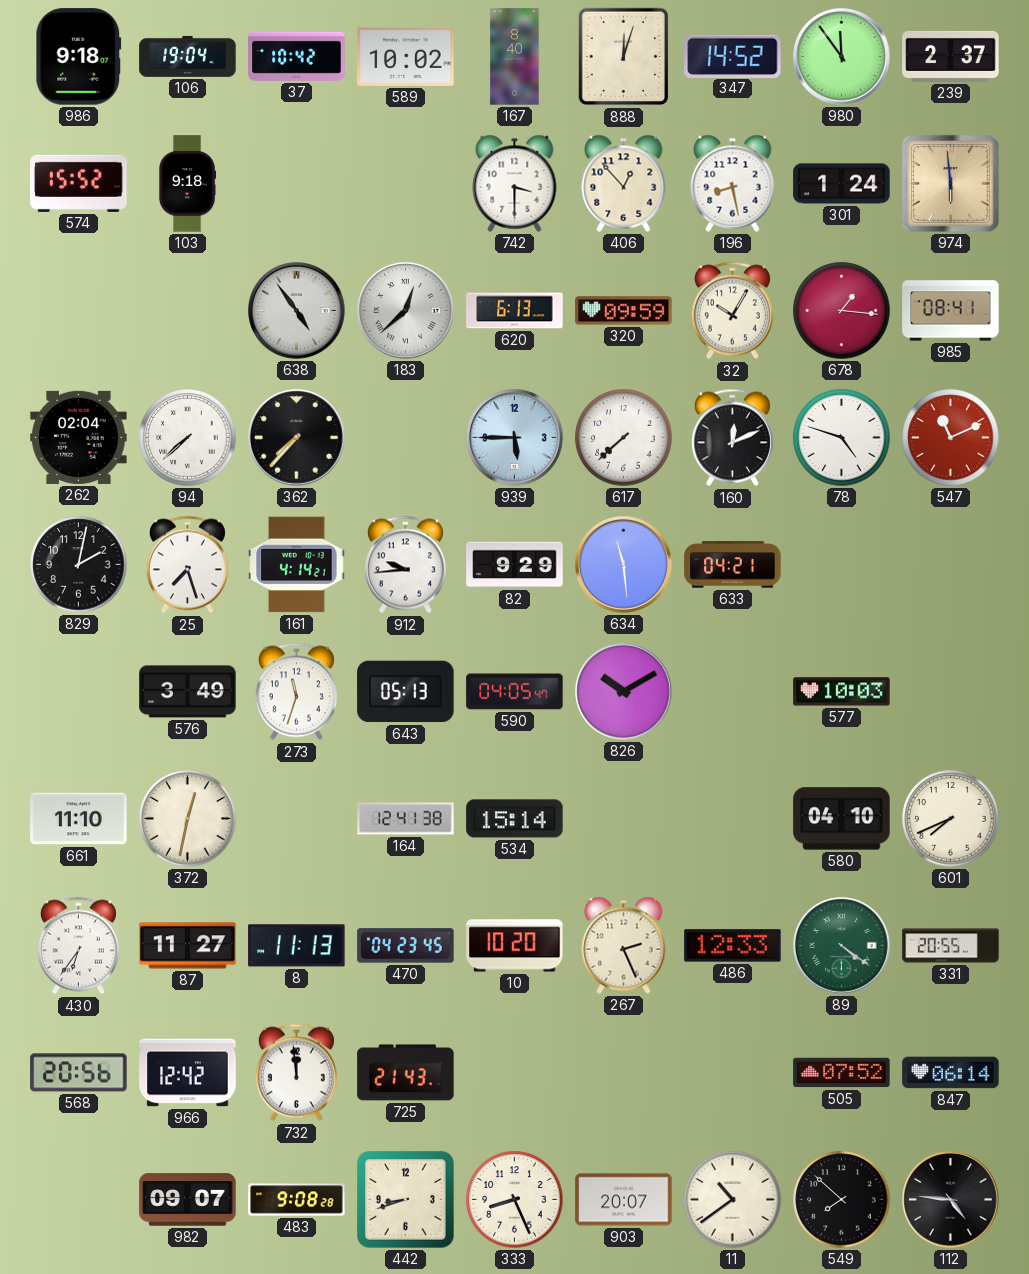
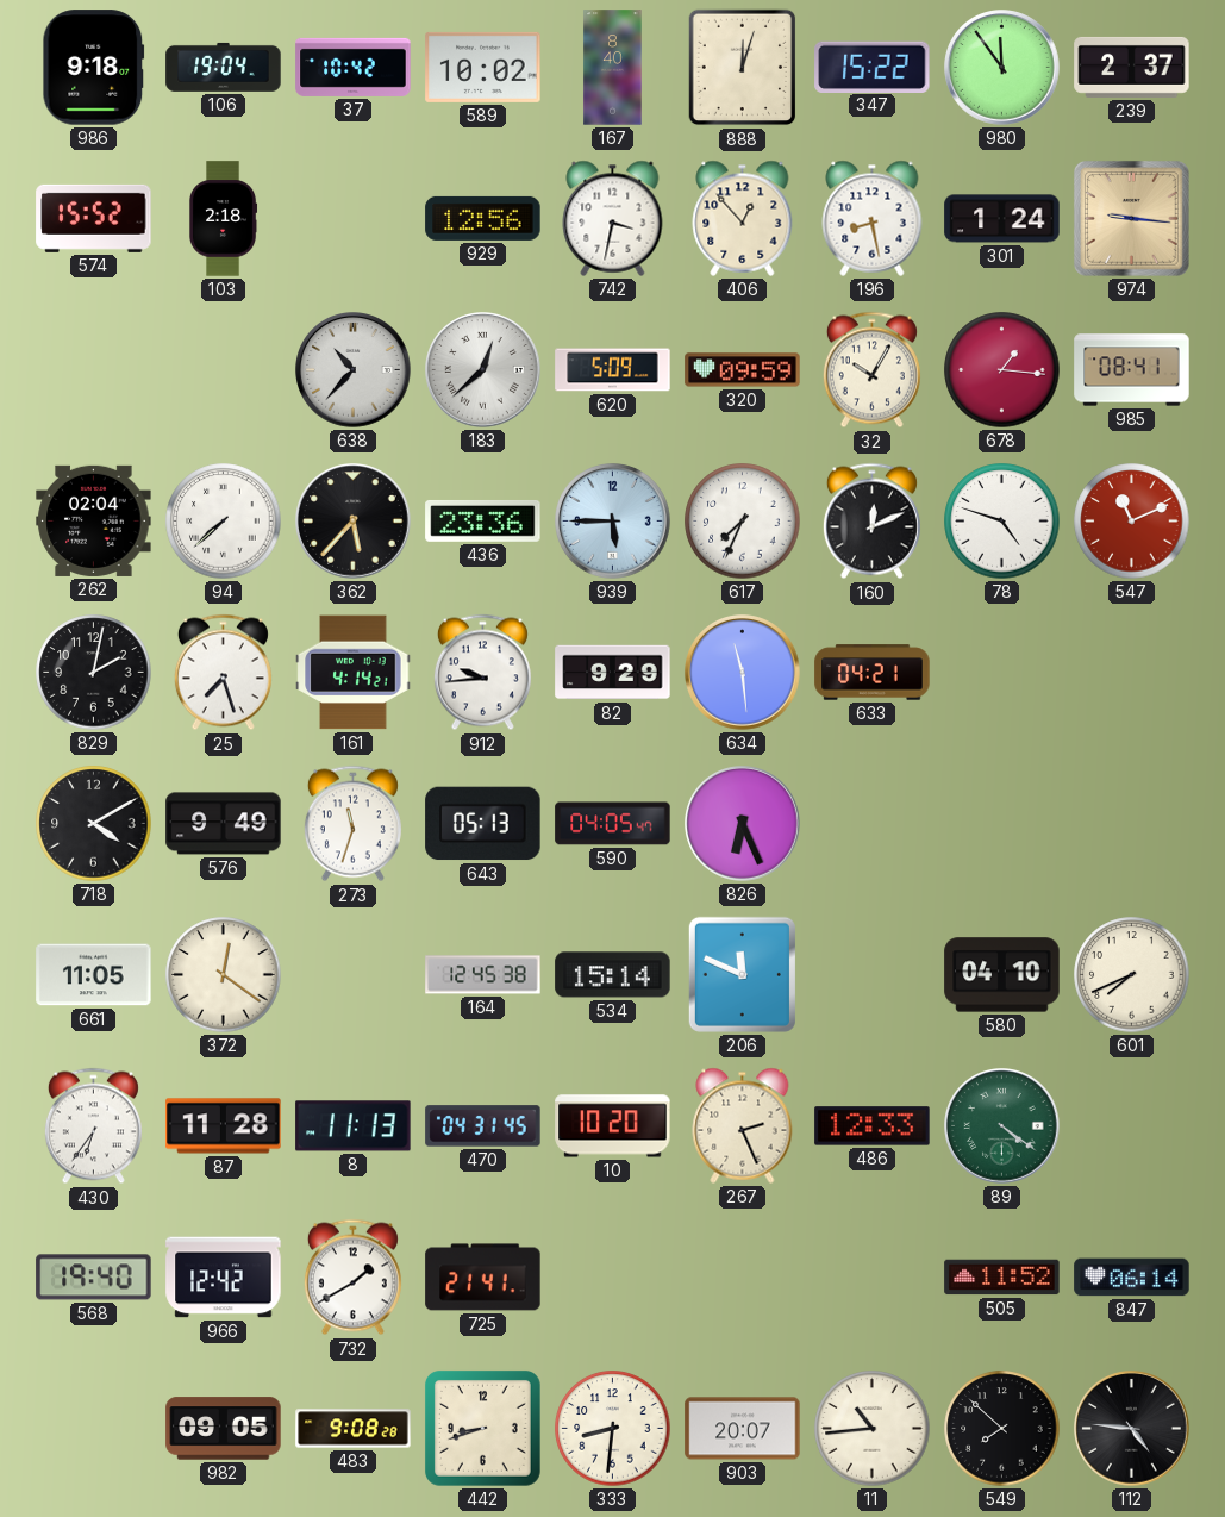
347: 14:52 -> 15:22
103: 9:18 -> 2:18
929: none -> 12:56
742: 3:30 -> 3:32
974: 5:59 -> 9:16
638: 4:54 -> 10:37
620: 6:13 -> 5:09
362: 7:37 -> 5:37
436: none -> 23:36
617: 7:38 -> 7:34
718: none -> 4:10
576: 3:49 -> 9:49
826: 10:10 -> 6:26
577: 10:03 -> none
661: 11:10 -> 11:05
372: 12:32 -> 12:21
164: 12:41 -> 12:45
206: none -> 11:49
87: 11:27 -> 11:28
470: 04:23 -> 04:31
331: 20:55 -> none
568: 20:56 -> 19:40
732: 11:59 -> 1:40
725: 21:43 -> 21:41
505: 07:52 -> 11:52
982: 09:07 -> 09:05
333: 8:26 -> 8:31
11: 10:39 -> 10:44
